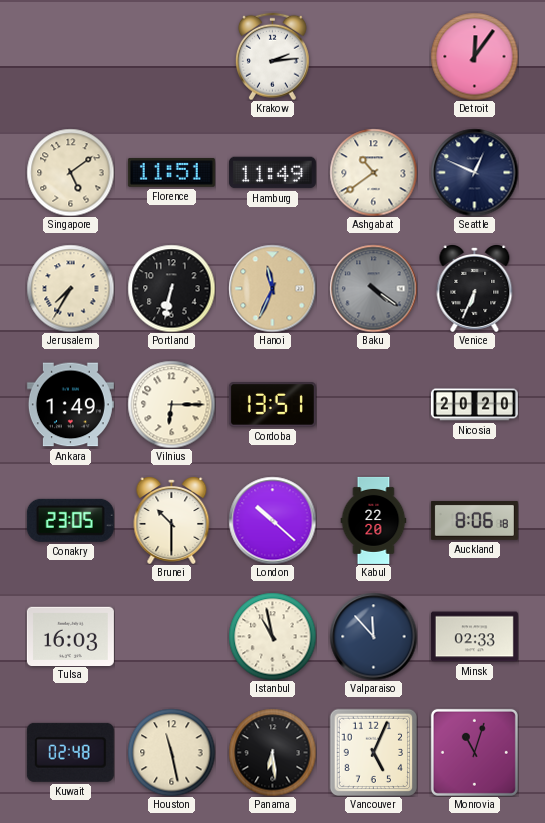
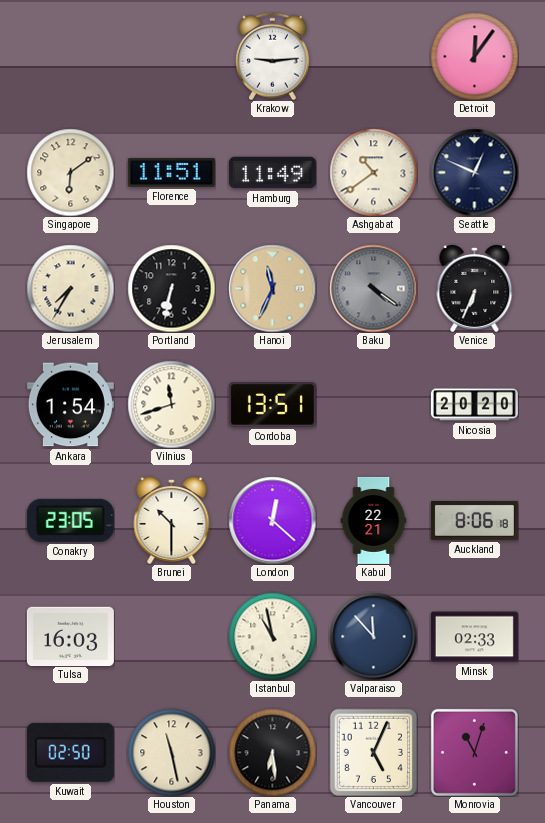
Krakow: 2:14 -> 9:14
Singapore: 5:09 -> 6:09
Ankara: 1:49 -> 1:54
Vilnius: 6:15 -> 11:42
London: 10:22 -> 12:22
Kabul: 22:20 -> 22:21
Kuwait: 02:48 -> 02:50
